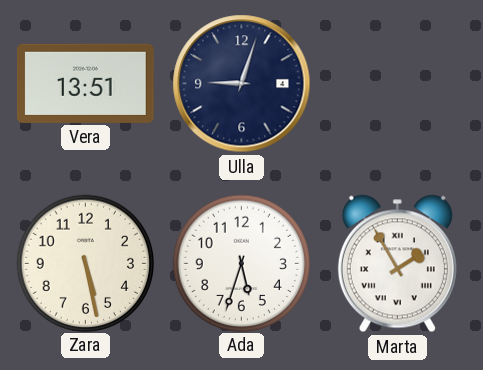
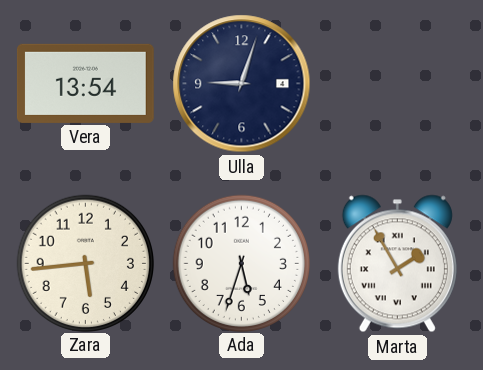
Vera: 13:51 -> 13:54
Zara: 5:28 -> 5:44
